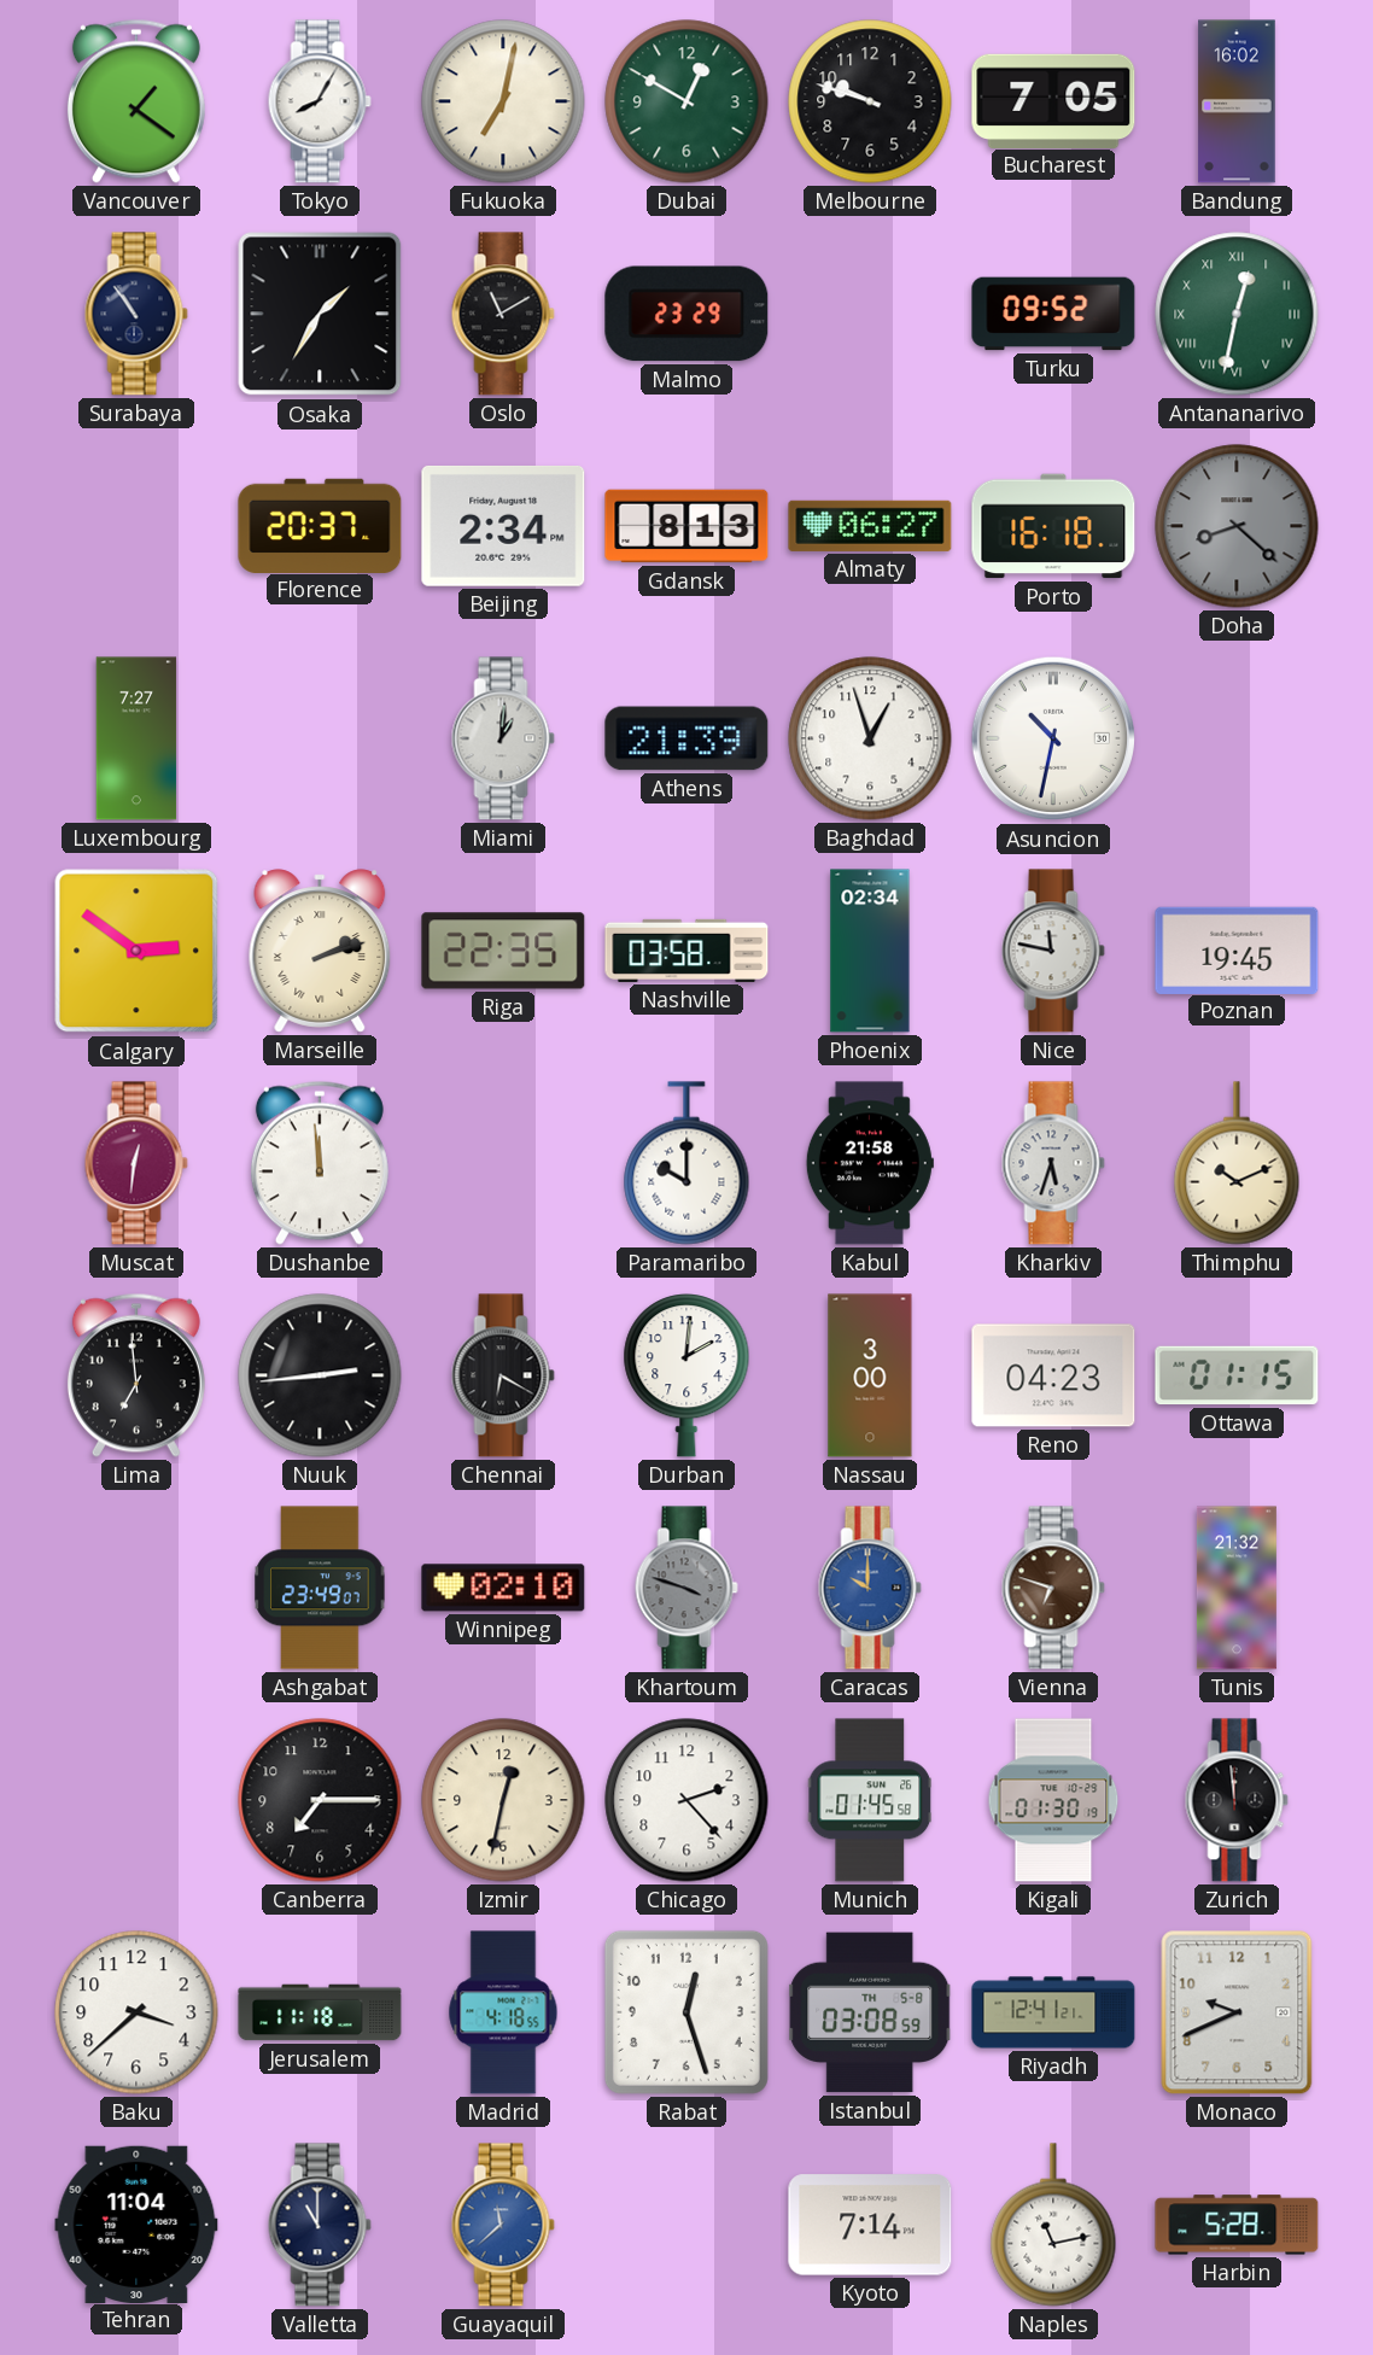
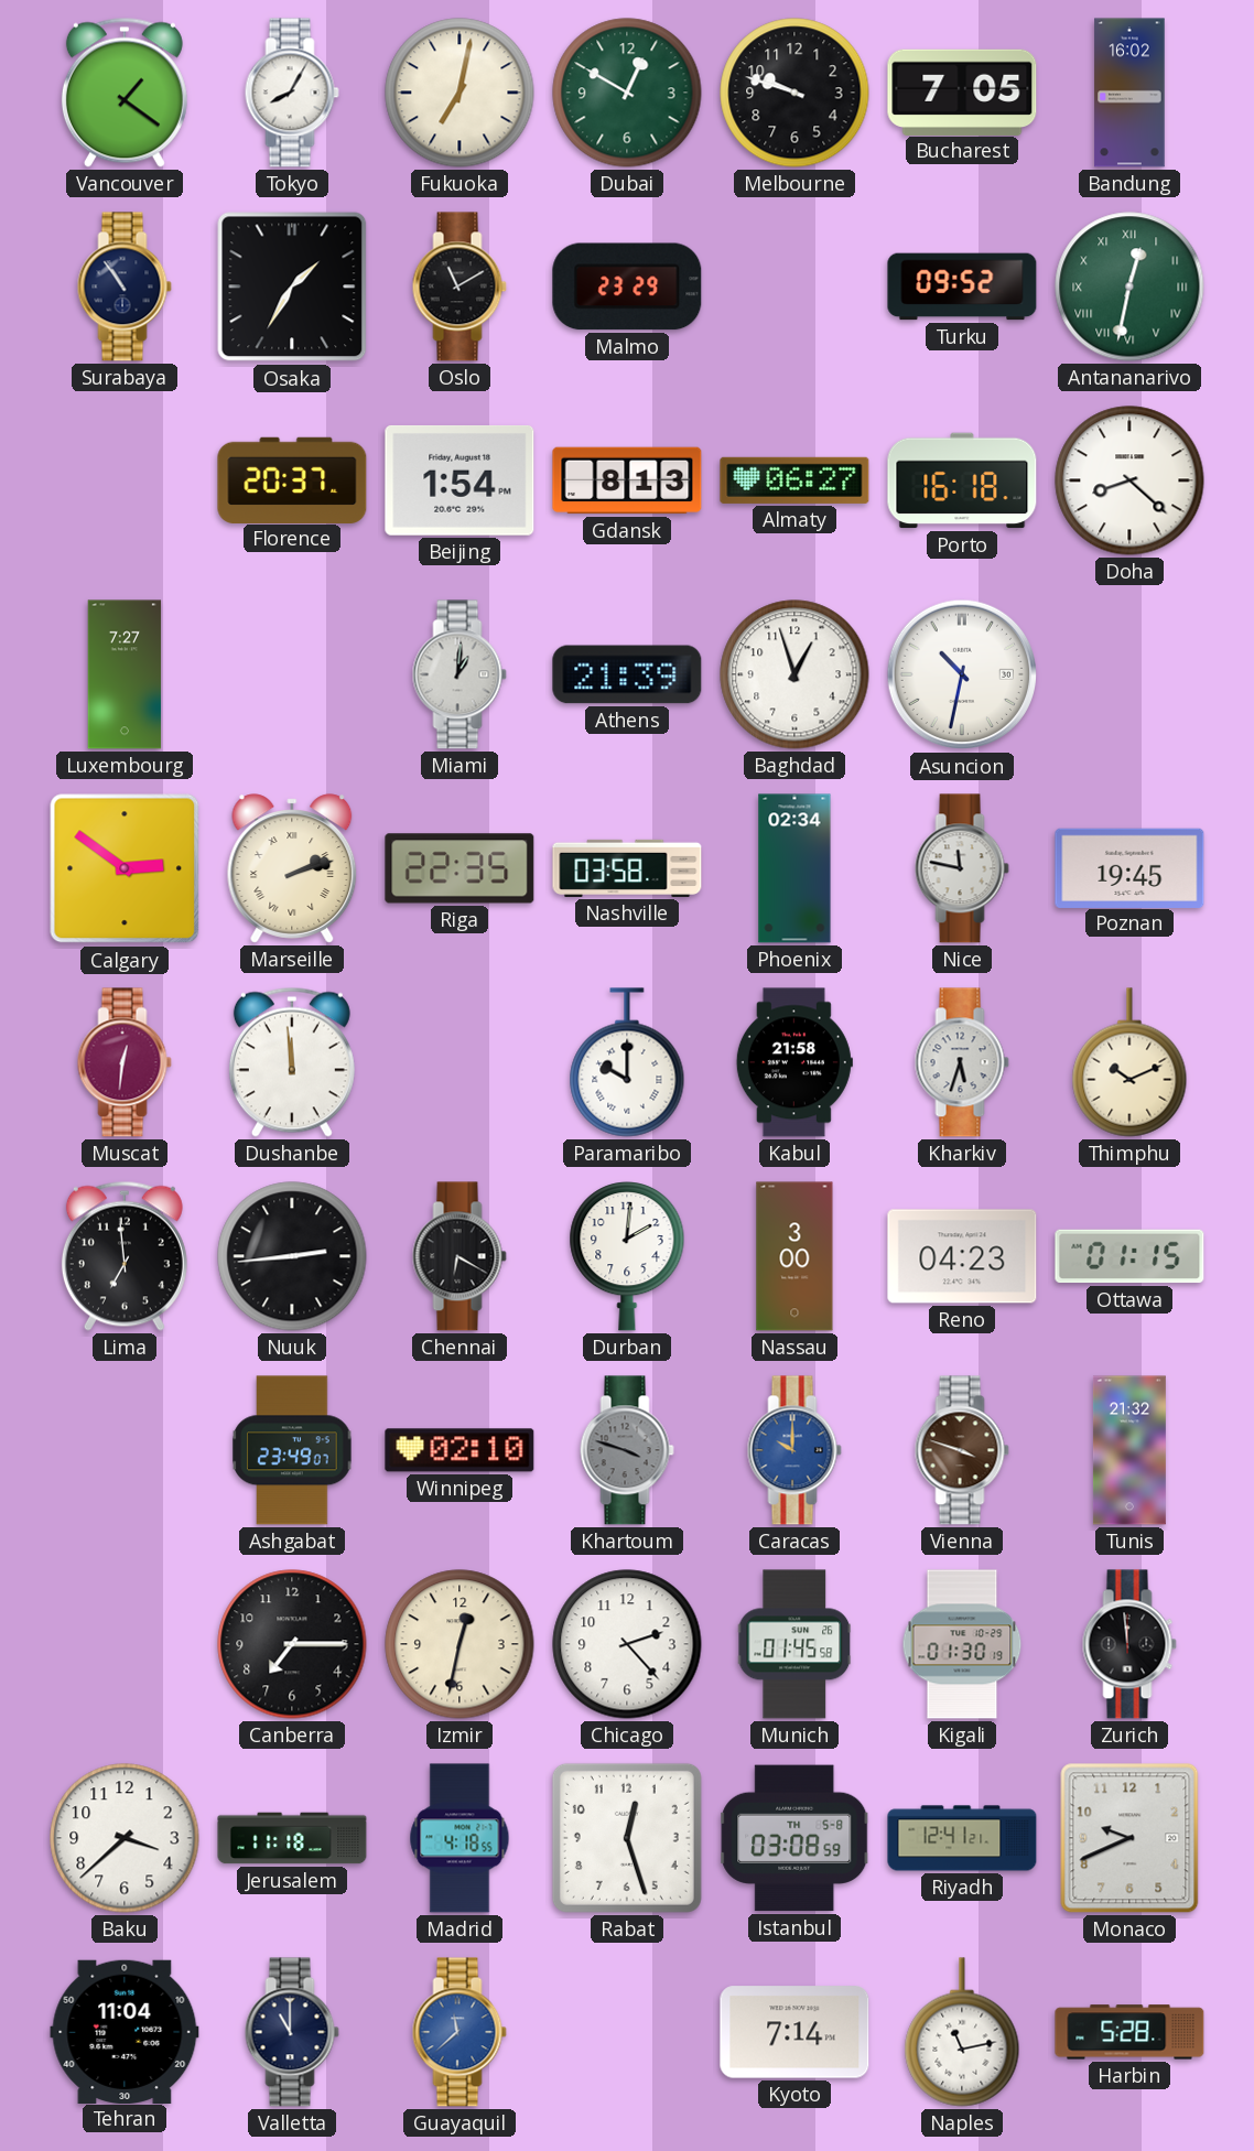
Beijing: 2:34 -> 1:54
Doha dial: grey -> white
Vienna: 6:48 -> 3:48
